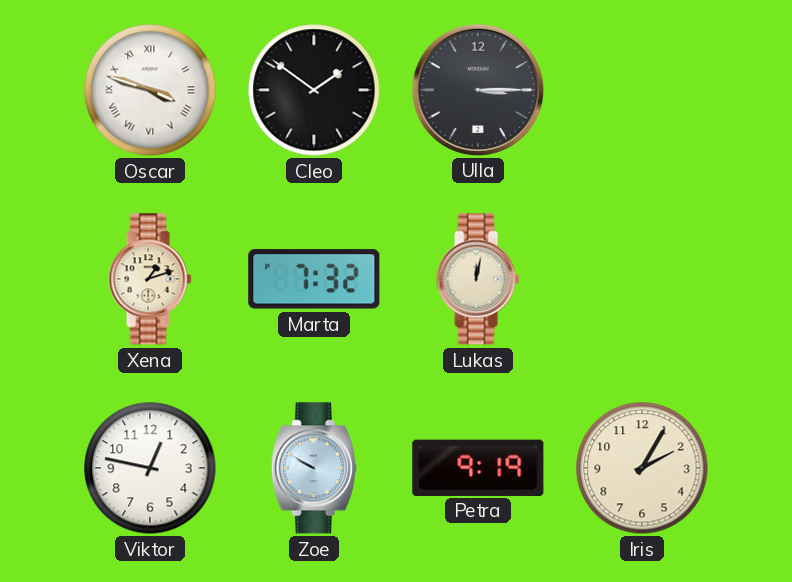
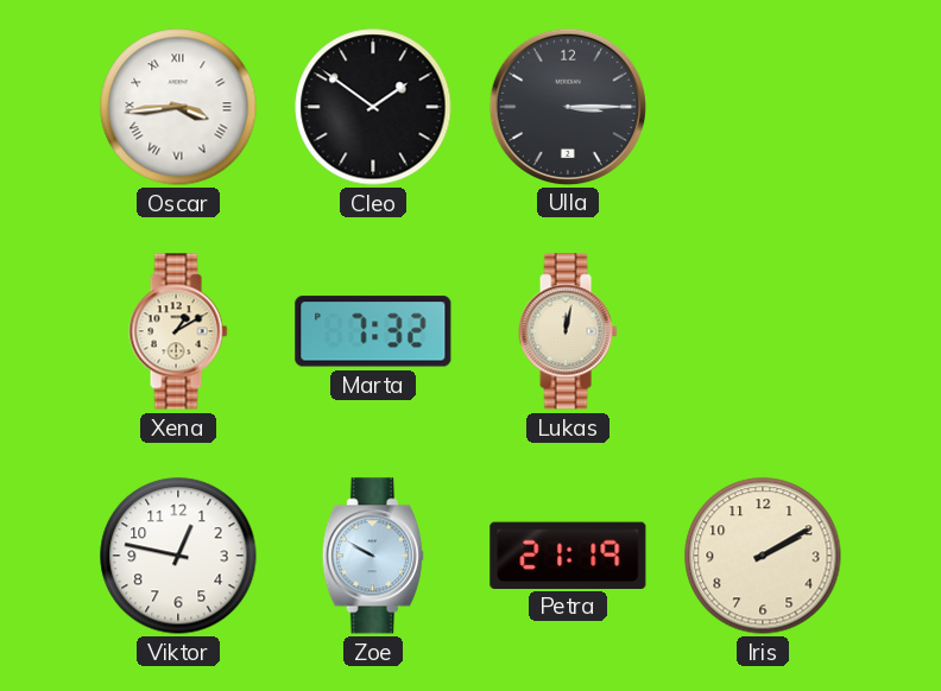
Oscar: 3:48 -> 3:44
Xena: 1:12 -> 1:10
Petra: 9:19 -> 21:19
Iris: 2:05 -> 2:10
